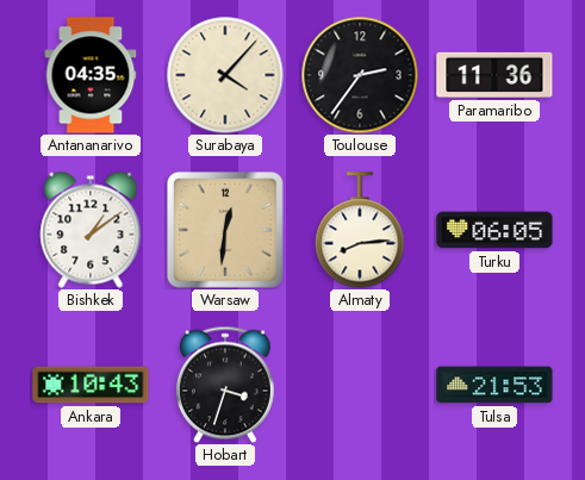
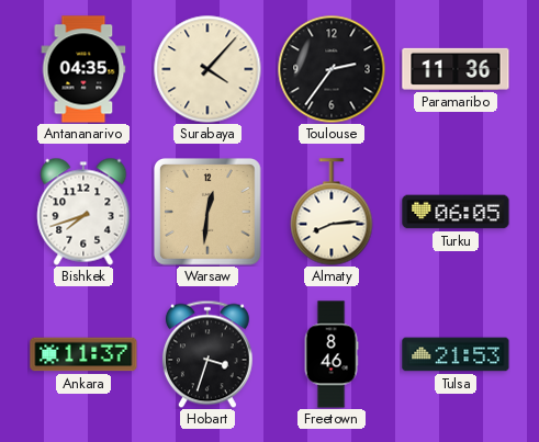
Bishkek: 1:09 -> 7:42
Ankara: 10:43 -> 11:37
Freetown: none -> 8:46
